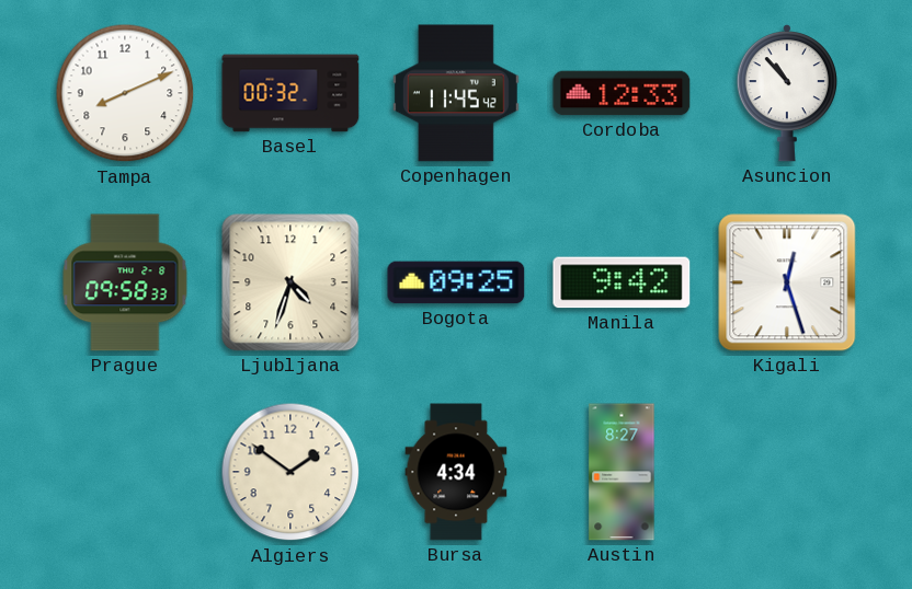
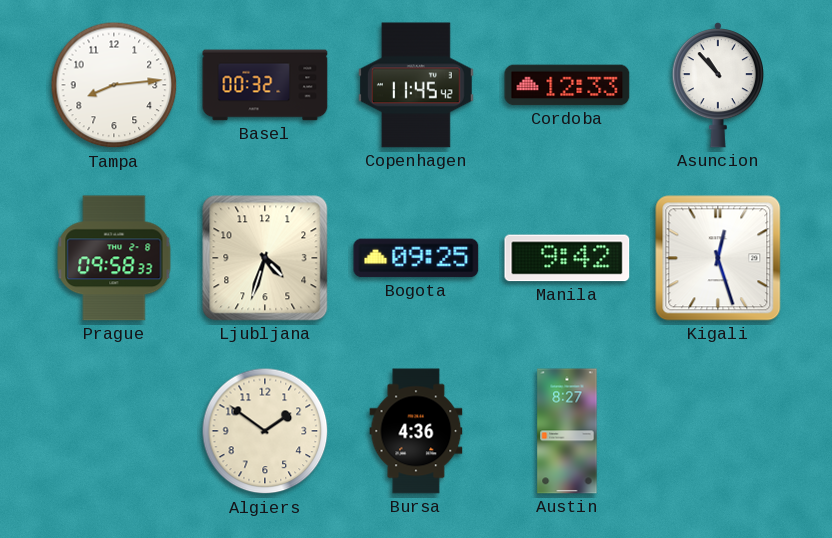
Tampa: 8:11 -> 8:14
Bursa: 4:34 -> 4:36
